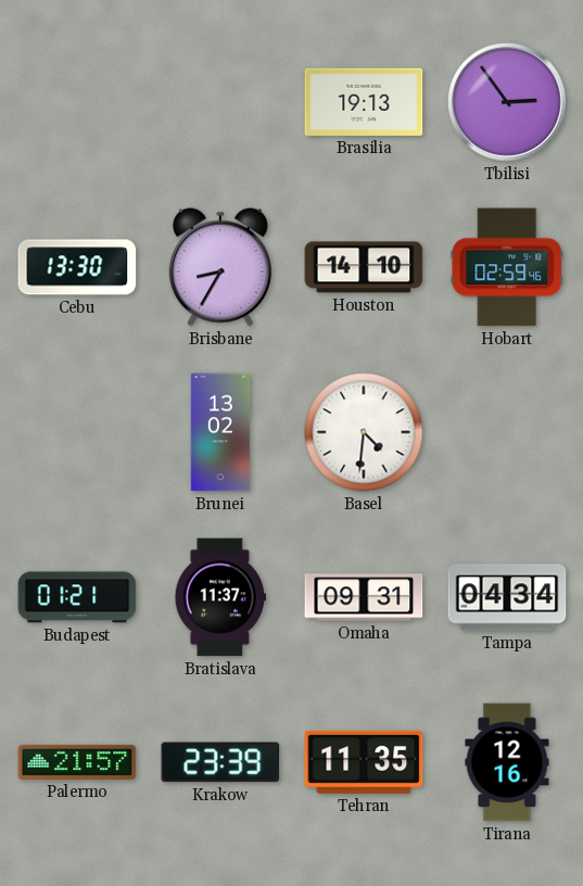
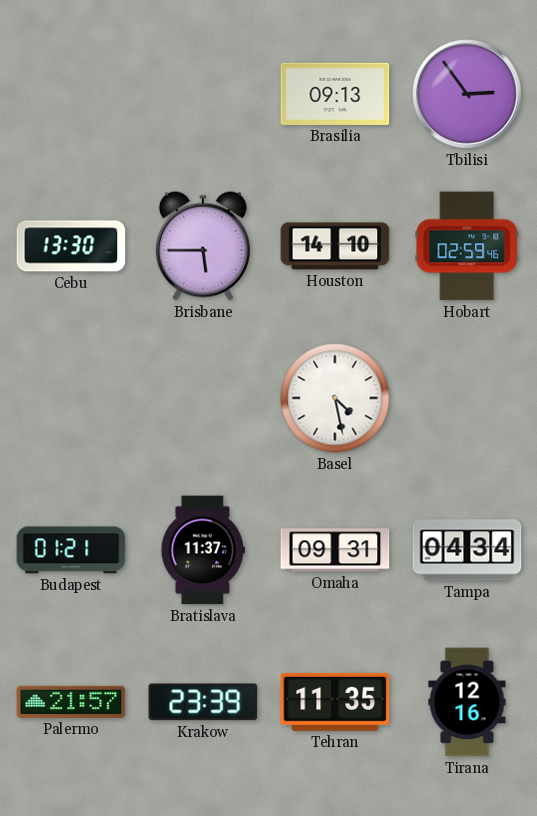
Brasilia: 19:13 -> 09:13
Brisbane: 8:35 -> 5:45
Brunei: 13:02 -> none
Basel: 4:31 -> 4:28
